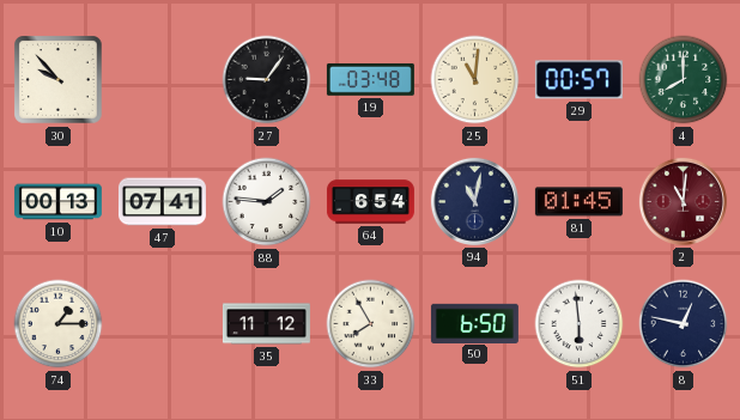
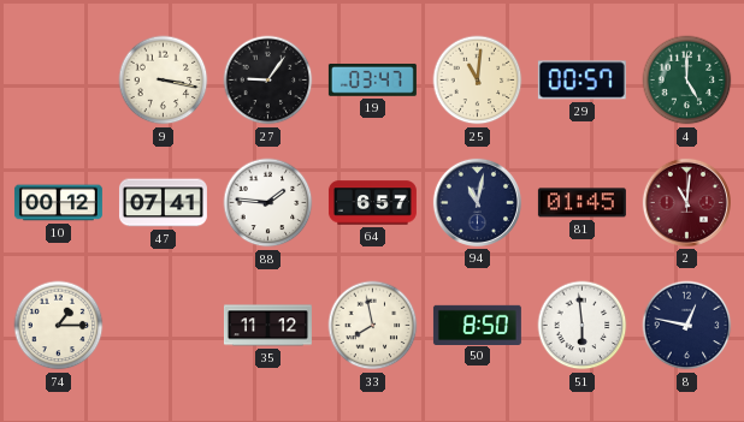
30: 9:53 -> none
9: none -> 3:17
19: 03:48 -> 03:47
4: 8:00 -> 5:00
10: 00:13 -> 00:12
64: 6:54 -> 6:57
33: 7:55 -> 7:58
50: 6:50 -> 8:50
